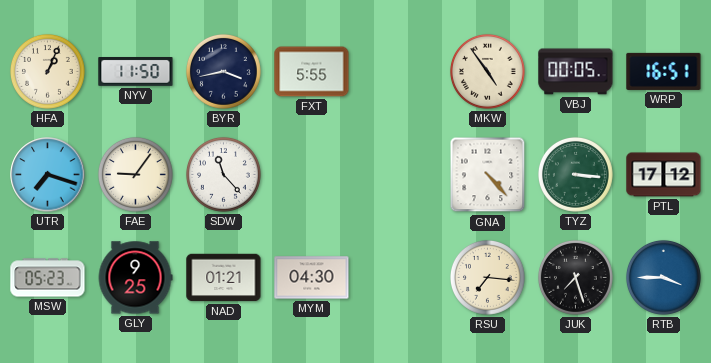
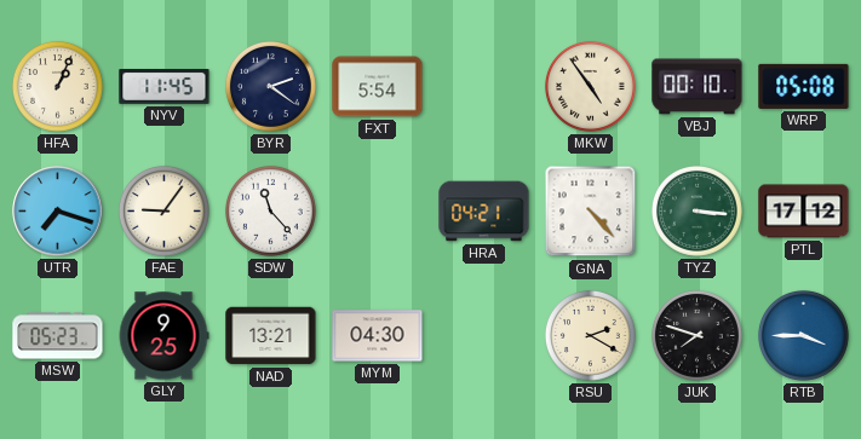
NYV: 11:50 -> 11:45
BYR: 3:43 -> 2:21
FXT: 5:55 -> 5:54
VBJ: 00:05 -> 00:10
WRP: 16:51 -> 05:08
HRA: none -> 04:21
NAD: 01:21 -> 13:21
RSU: 7:16 -> 2:20
JUK: 7:27 -> 7:48
